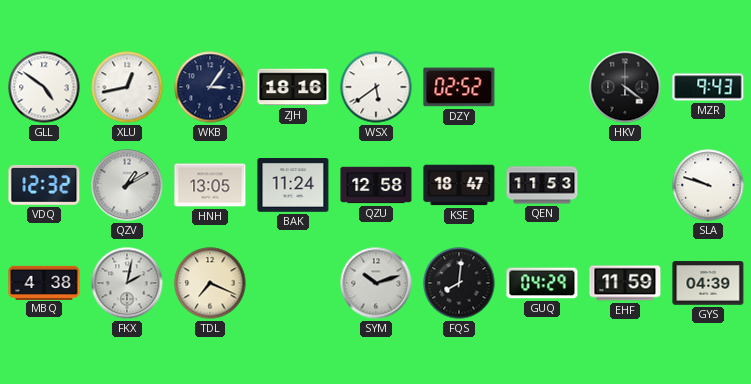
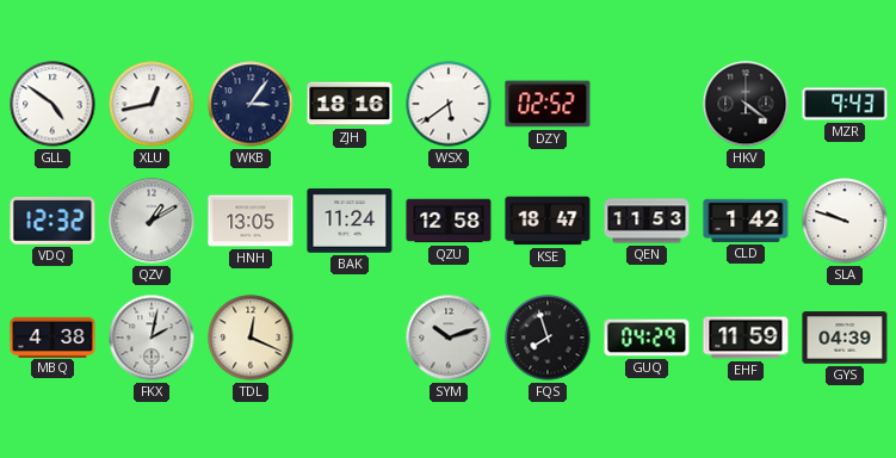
CLD: none -> 1:42
TDL: 7:19 -> 12:19
FQS: 8:01 -> 7:57
